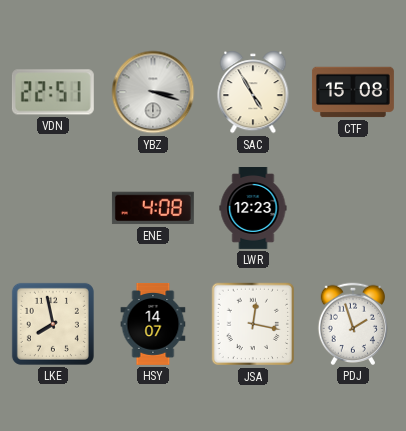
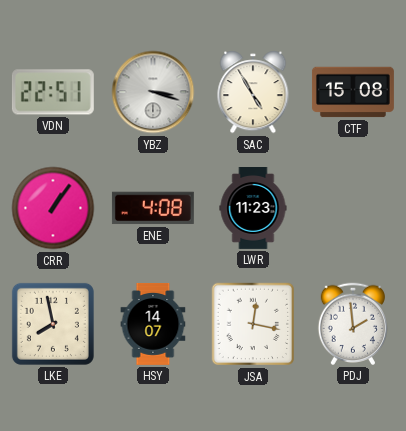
CRR: none -> 1:06
LWR: 12:23 -> 11:23
PDJ: 1:57 -> 1:59
